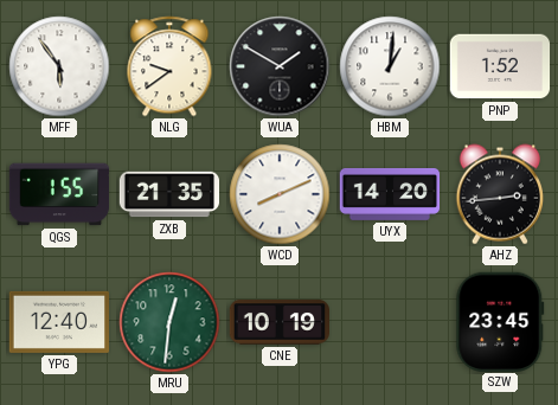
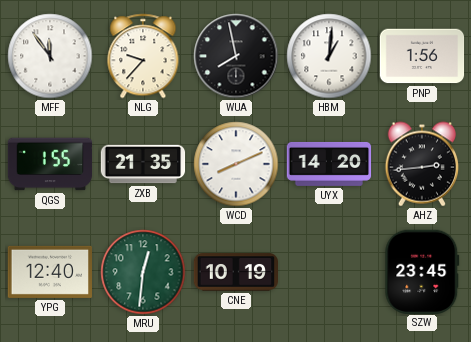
MFF: 5:54 -> 11:54
NLG: 9:39 -> 9:37
WUA: 1:50 -> 7:58
PNP: 1:52 -> 1:56
